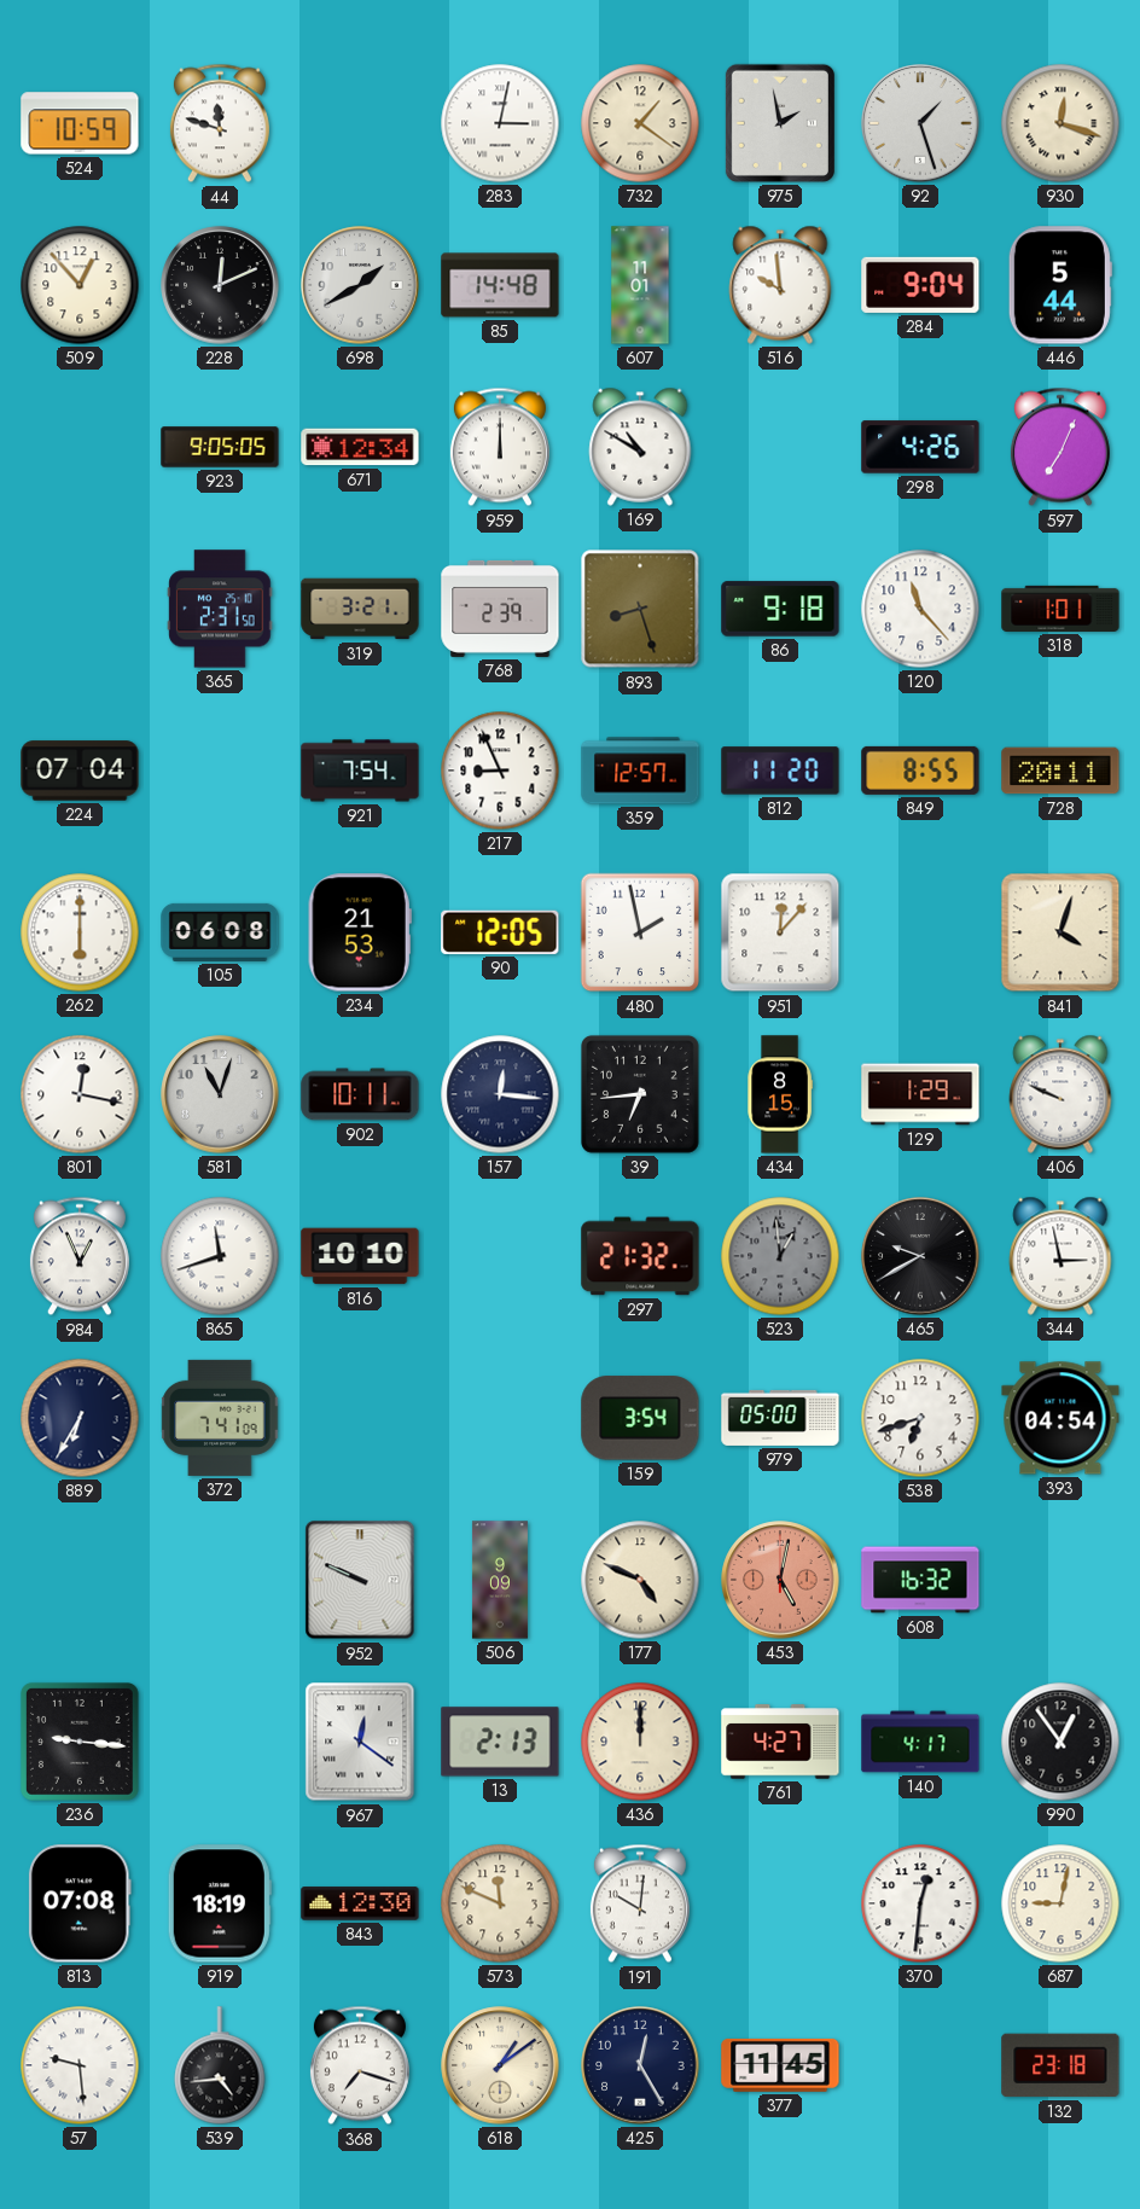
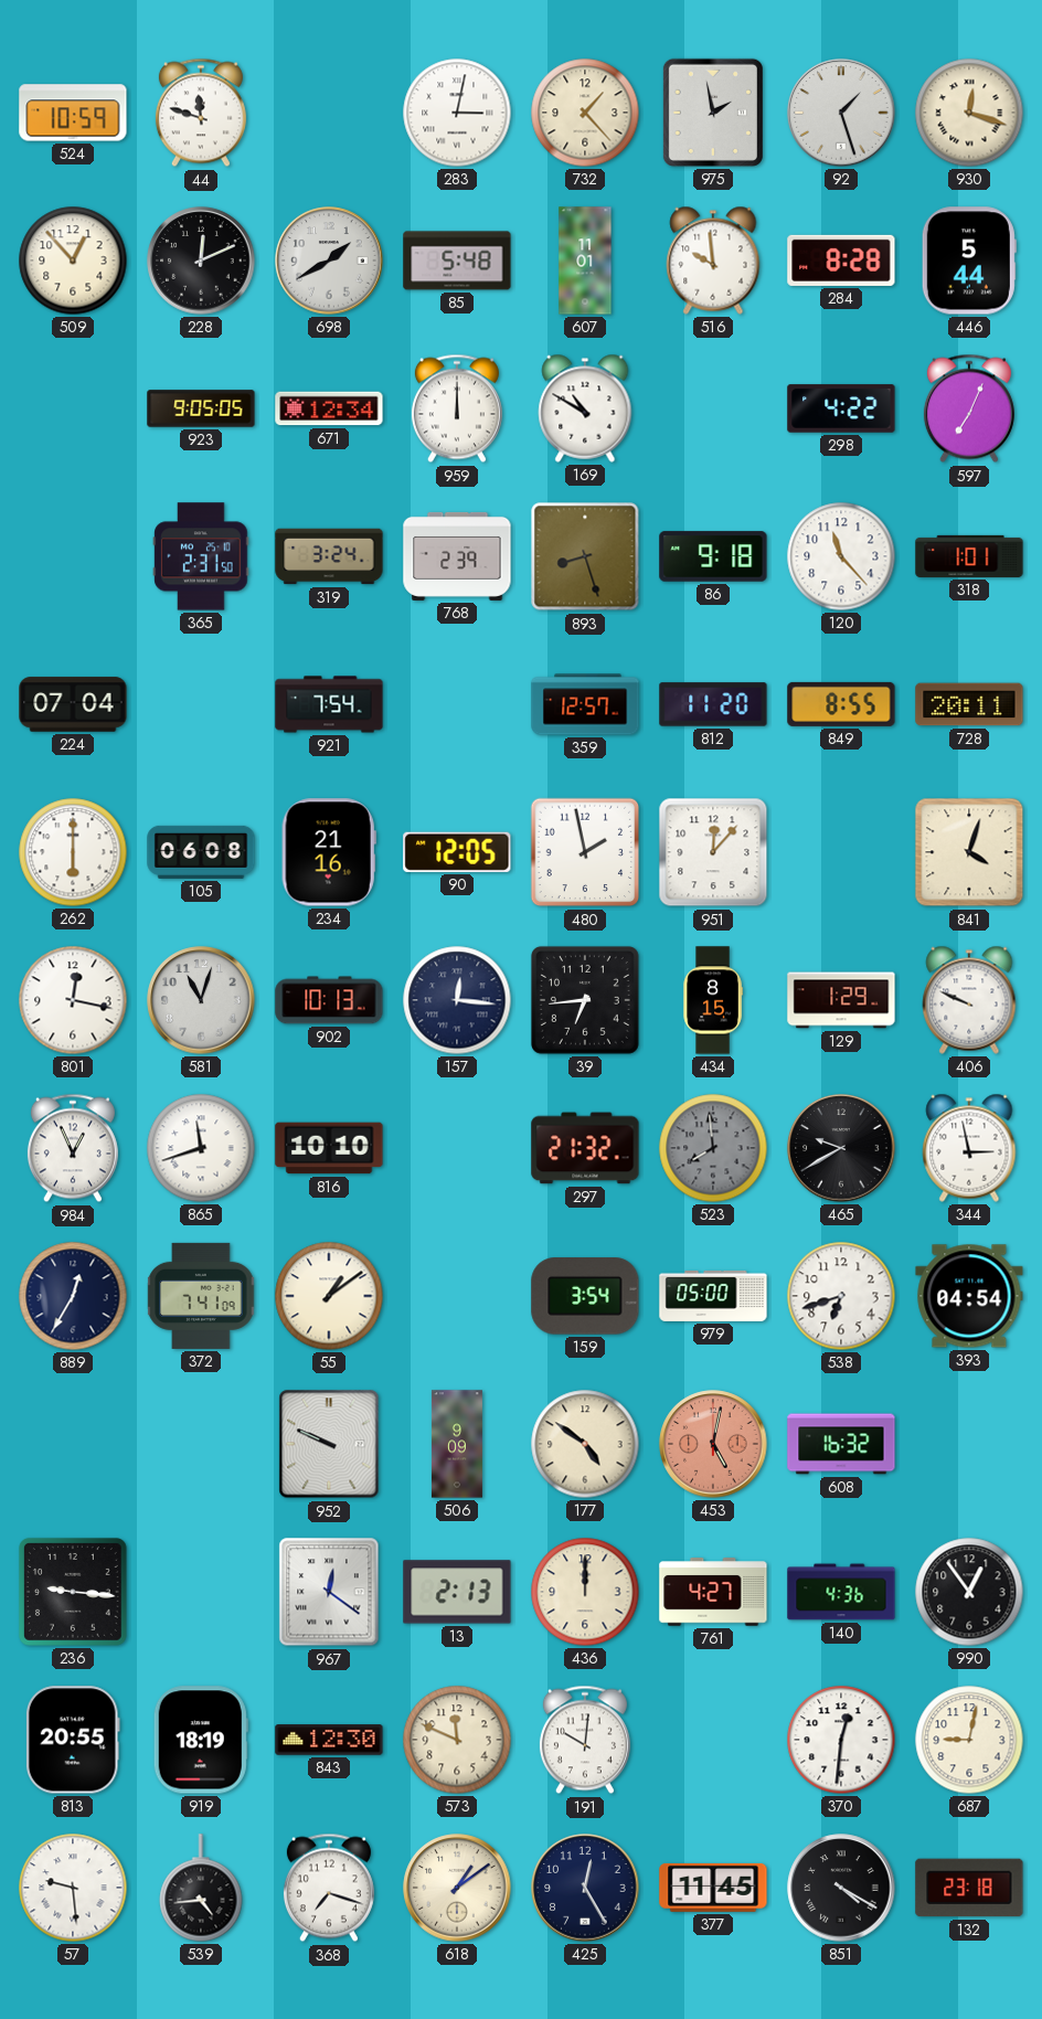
732: 1:21 -> 1:23
85: 14:48 -> 5:48
284: 9:04 -> 8:28
298: 4:26 -> 4:22
319: 3:21 -> 3:24
217: 8:56 -> none
234: 21:53 -> 21:16
902: 10:11 -> 10:13
523: 12:59 -> 7:59
889: 6:35 -> 12:35
55: none -> 1:09
177: 4:49 -> 4:51
140: 4:17 -> 4:36
813: 07:08 -> 20:55
851: none -> 4:20
